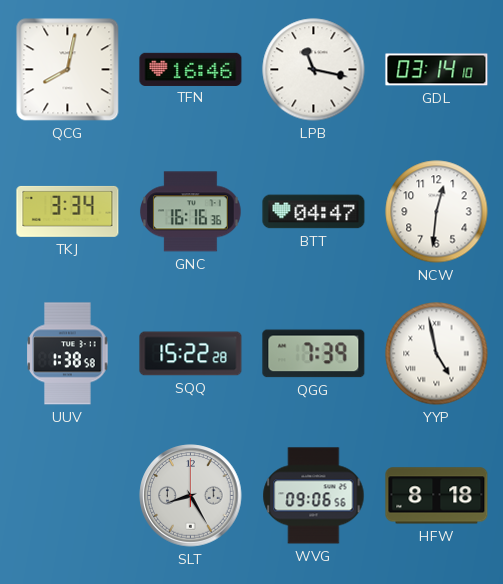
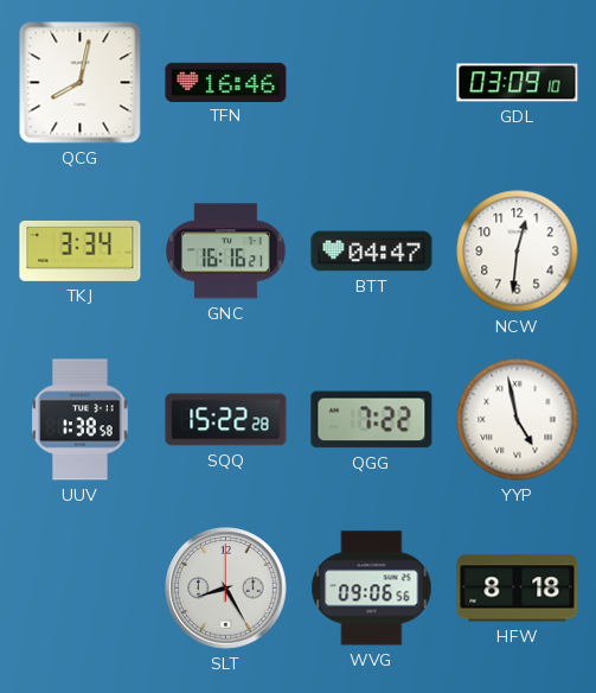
LPB: 11:17 -> none
GDL: 03:14 -> 03:09
GNC: 16:16:36 -> 16:16:21
QGG: 7:39 -> 7:22
